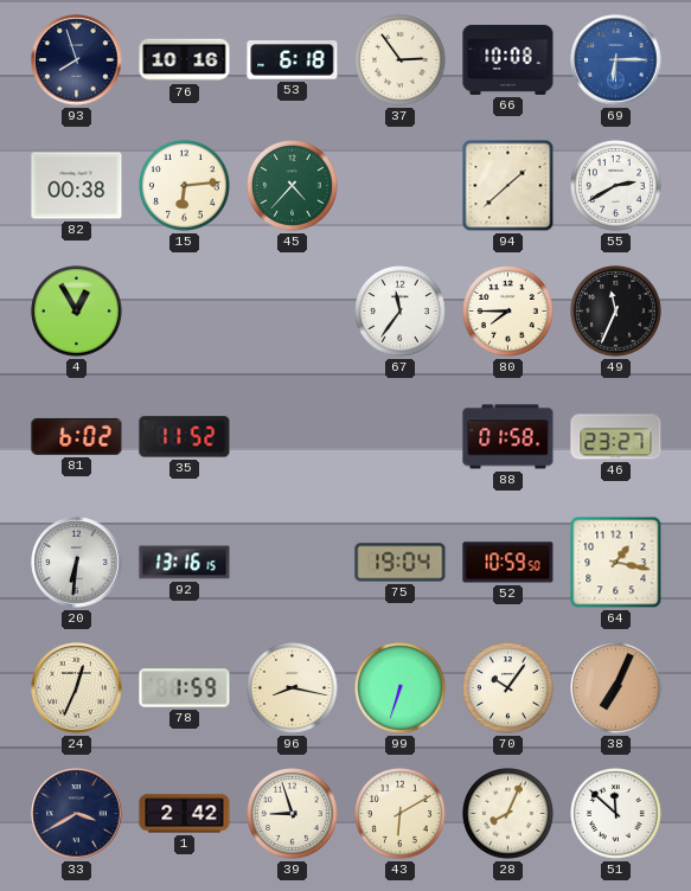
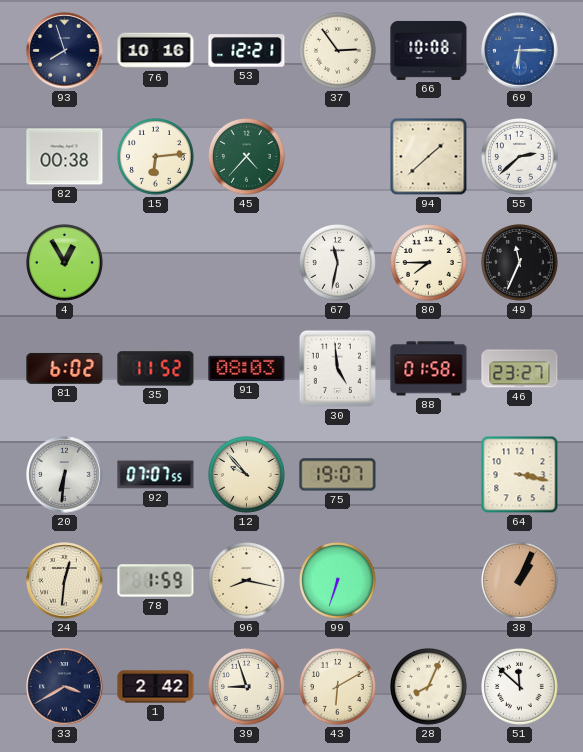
53: 6:18 -> 12:21
55: 2:40 -> 2:38
67: 11:36 -> 11:32
91: none -> 08:03
30: none -> 4:59
92: 13:16 -> 07:07
12: none -> 9:53
75: 19:04 -> 19:07
52: 10:59 -> none
64: 1:17 -> 3:17
24: 12:34 -> 12:31
70: 10:06 -> none
38: 7:04 -> 1:04
